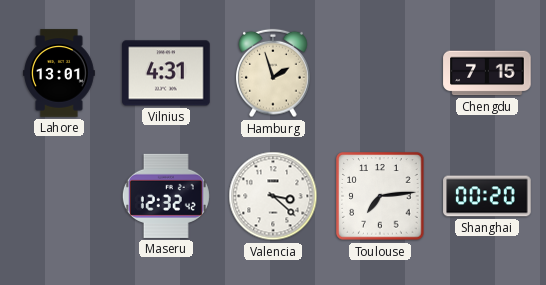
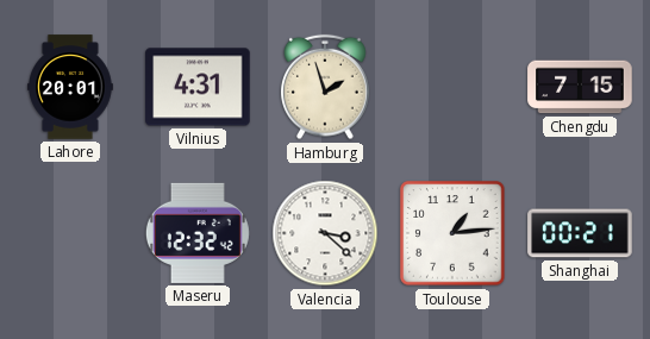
Lahore: 13:01 -> 20:01
Toulouse: 7:14 -> 1:14
Shanghai: 00:20 -> 00:21
